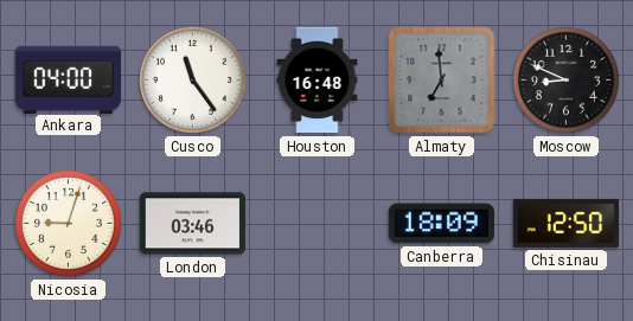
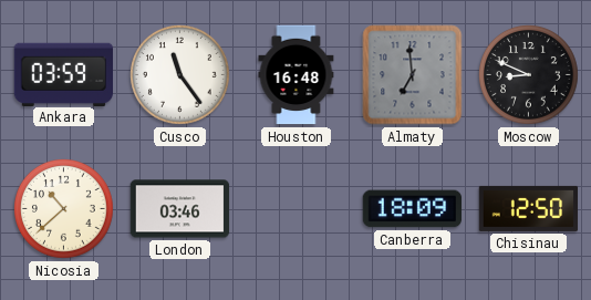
Ankara: 04:00 -> 03:59
Nicosia: 9:03 -> 10:38
